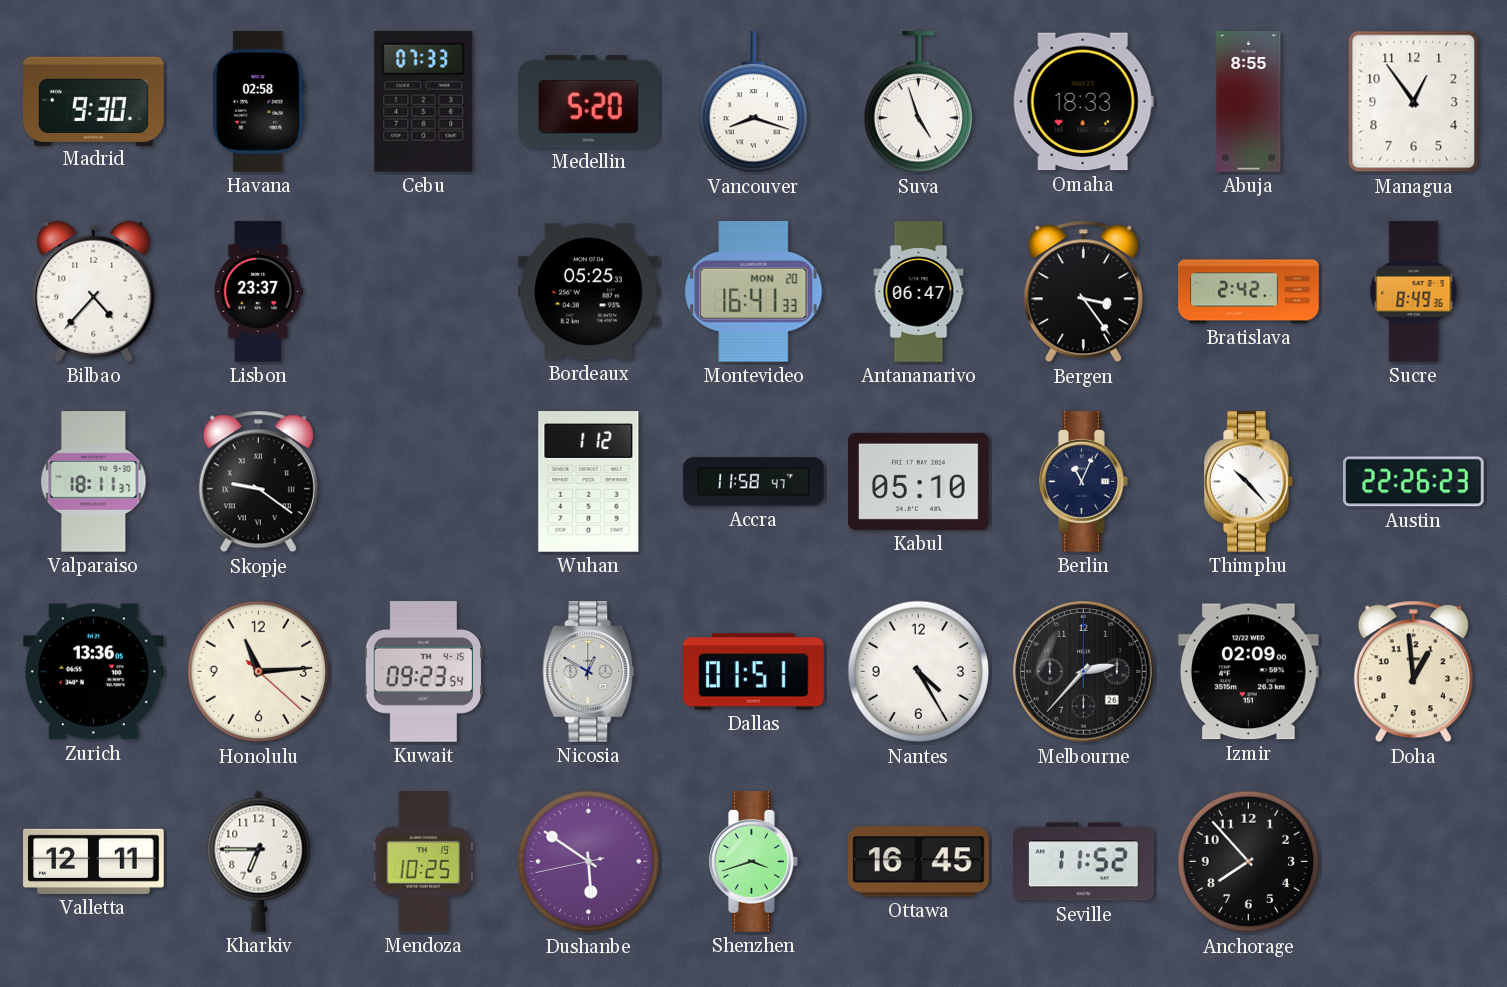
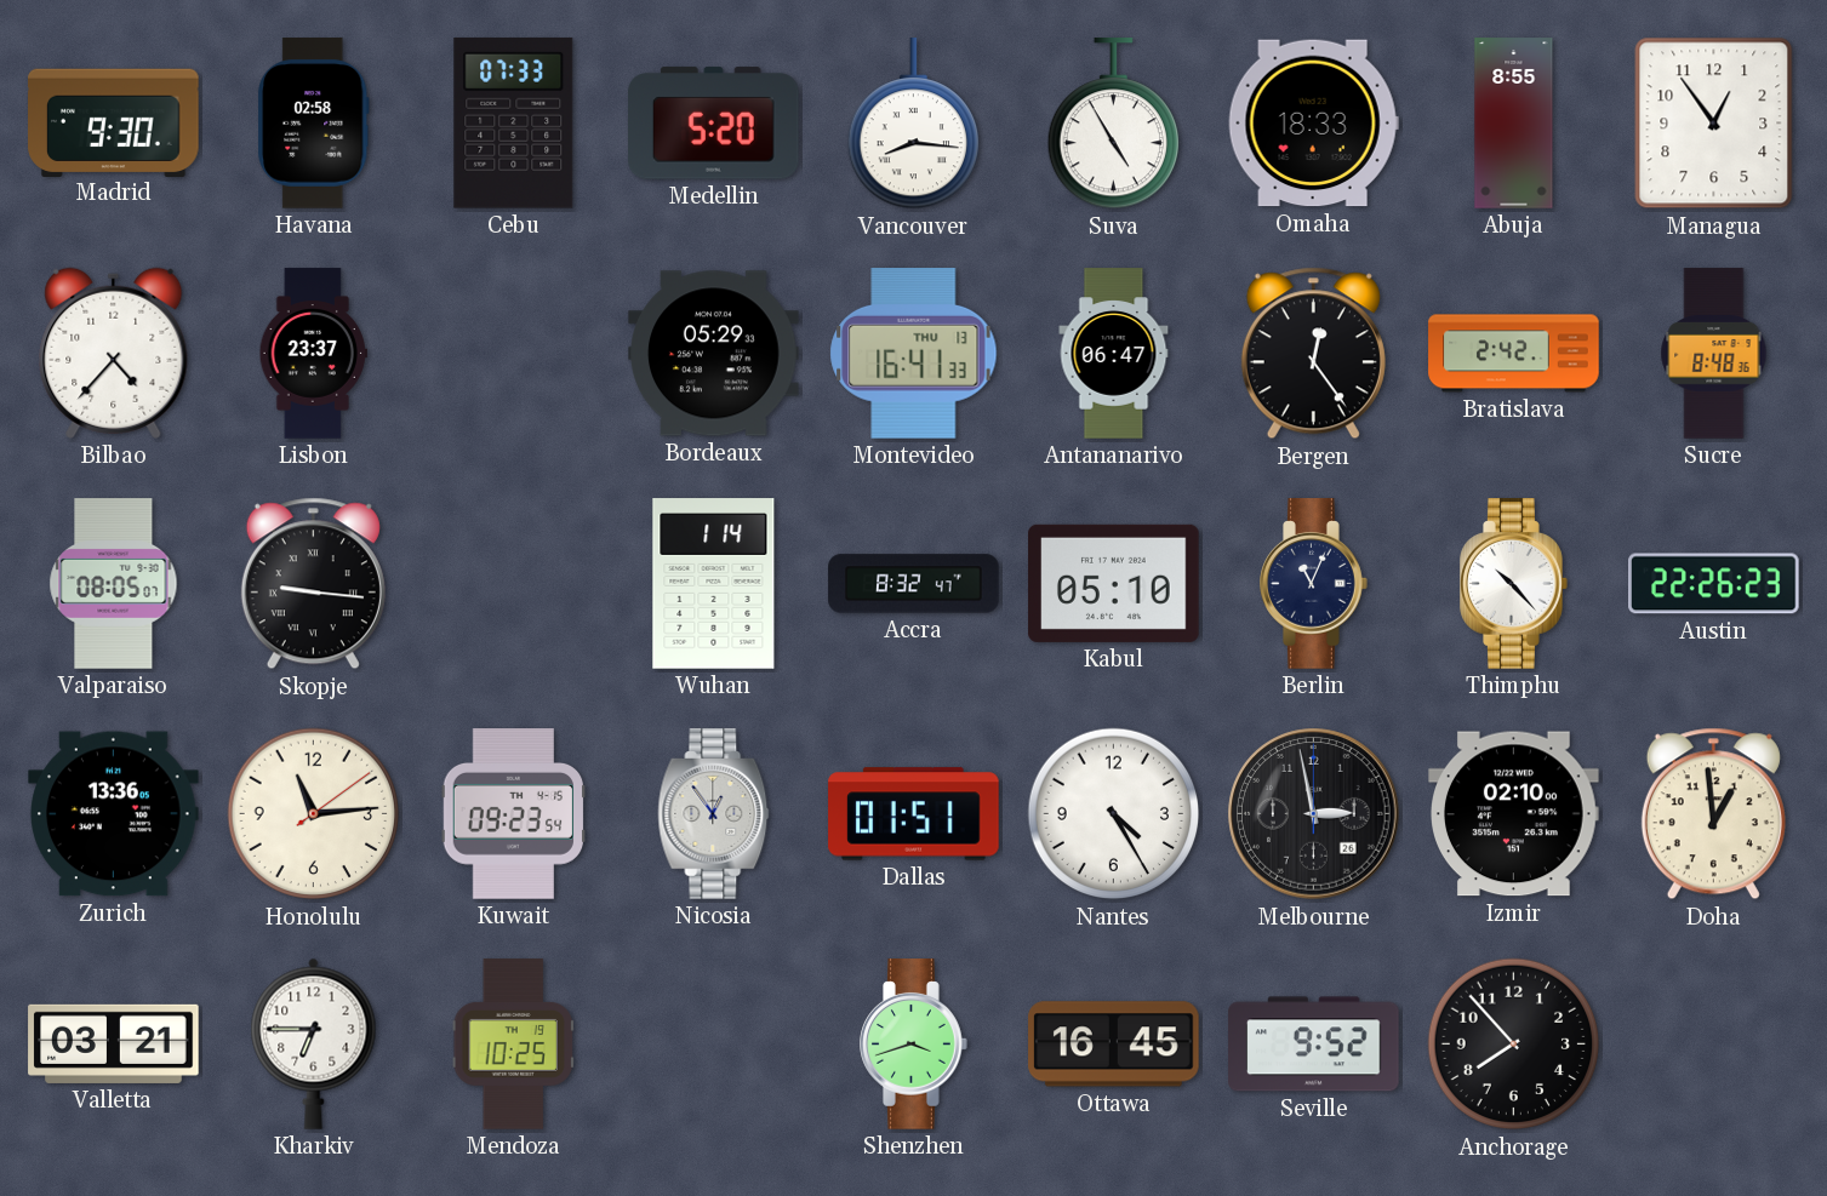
Vancouver: 8:18 -> 8:16
Suva: 4:57 -> 4:55
Bordeaux: 05:25 -> 05:29
Montevideo date: MON 20 -> THU 13
Bergen: 3:24 -> 12:24
Sucre: 8:49 -> 8:48
Valparaiso: 18:11 -> 08:05
Skopje: 9:21 -> 9:16
Wuhan: 1:12 -> 1:14
Accra: 11:58 -> 8:32
Honolulu: 11:14:22 -> 11:14:09
Nicosia: 12:50 -> 12:54
Melbourne: 2:37 -> 2:58
Izmir: 02:09 -> 02:10
Valletta: 12:11 -> 03:21
Dushanbe: 5:50 -> none
Seville: 11:52 -> 9:52
